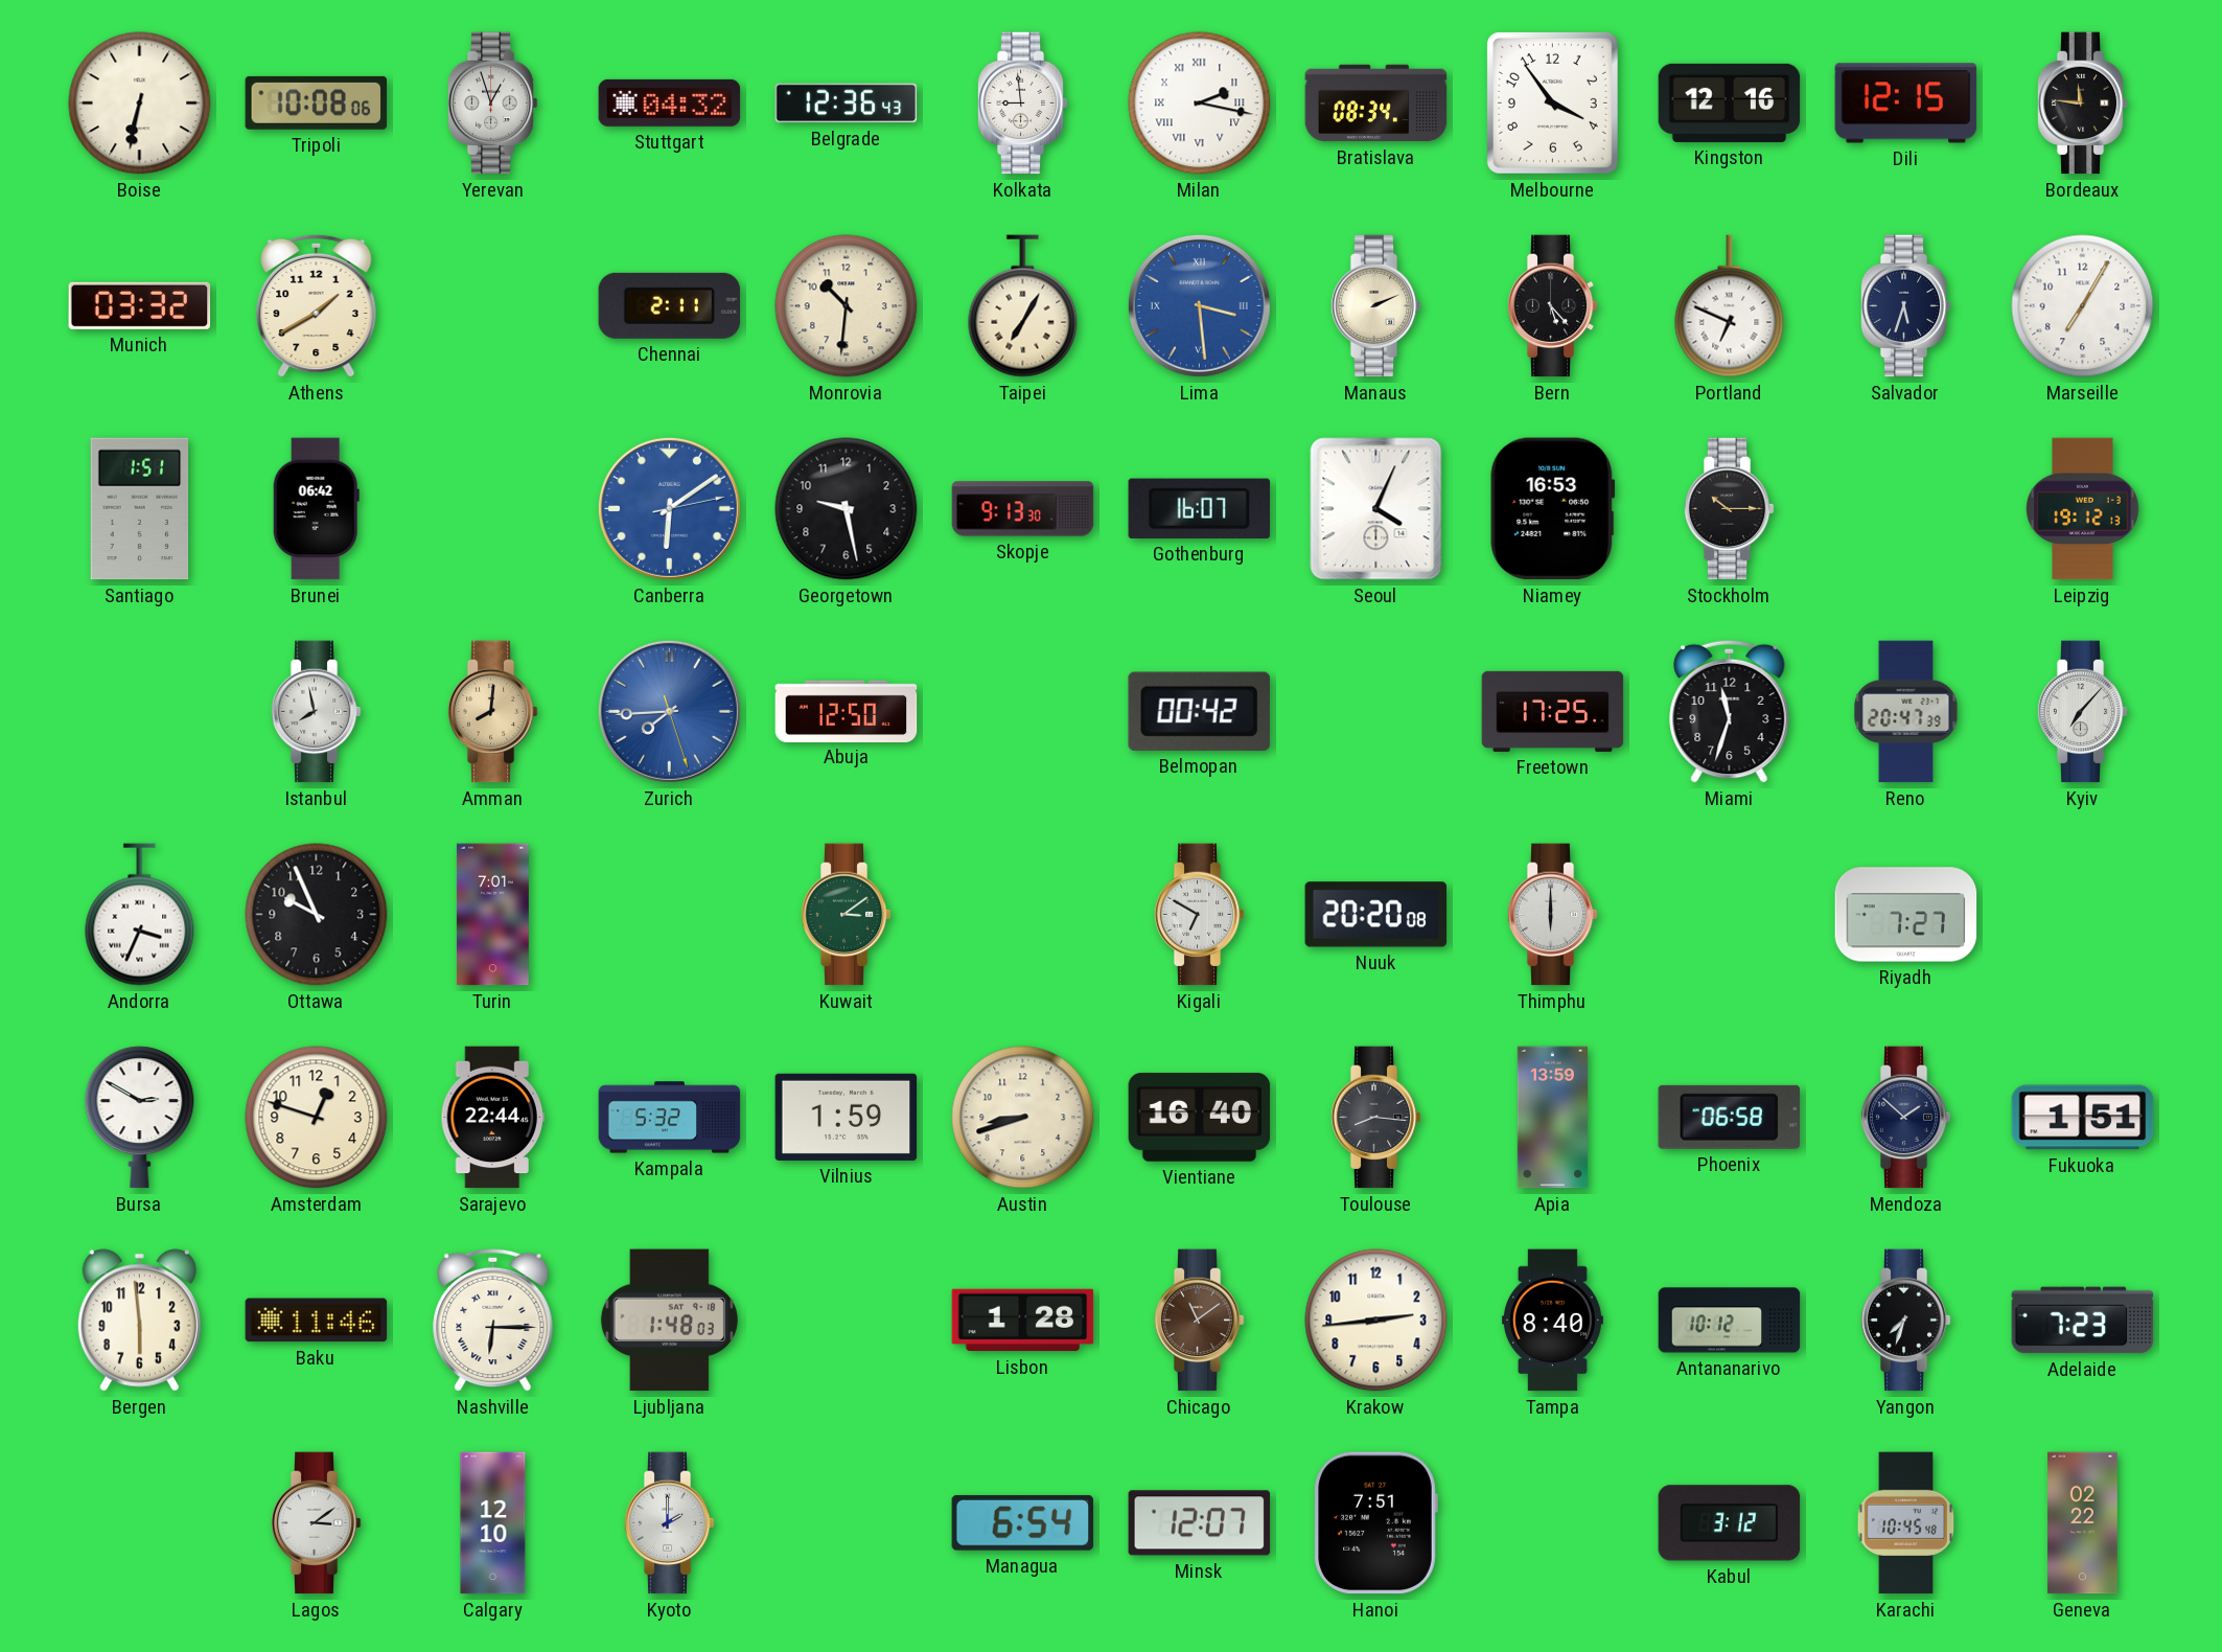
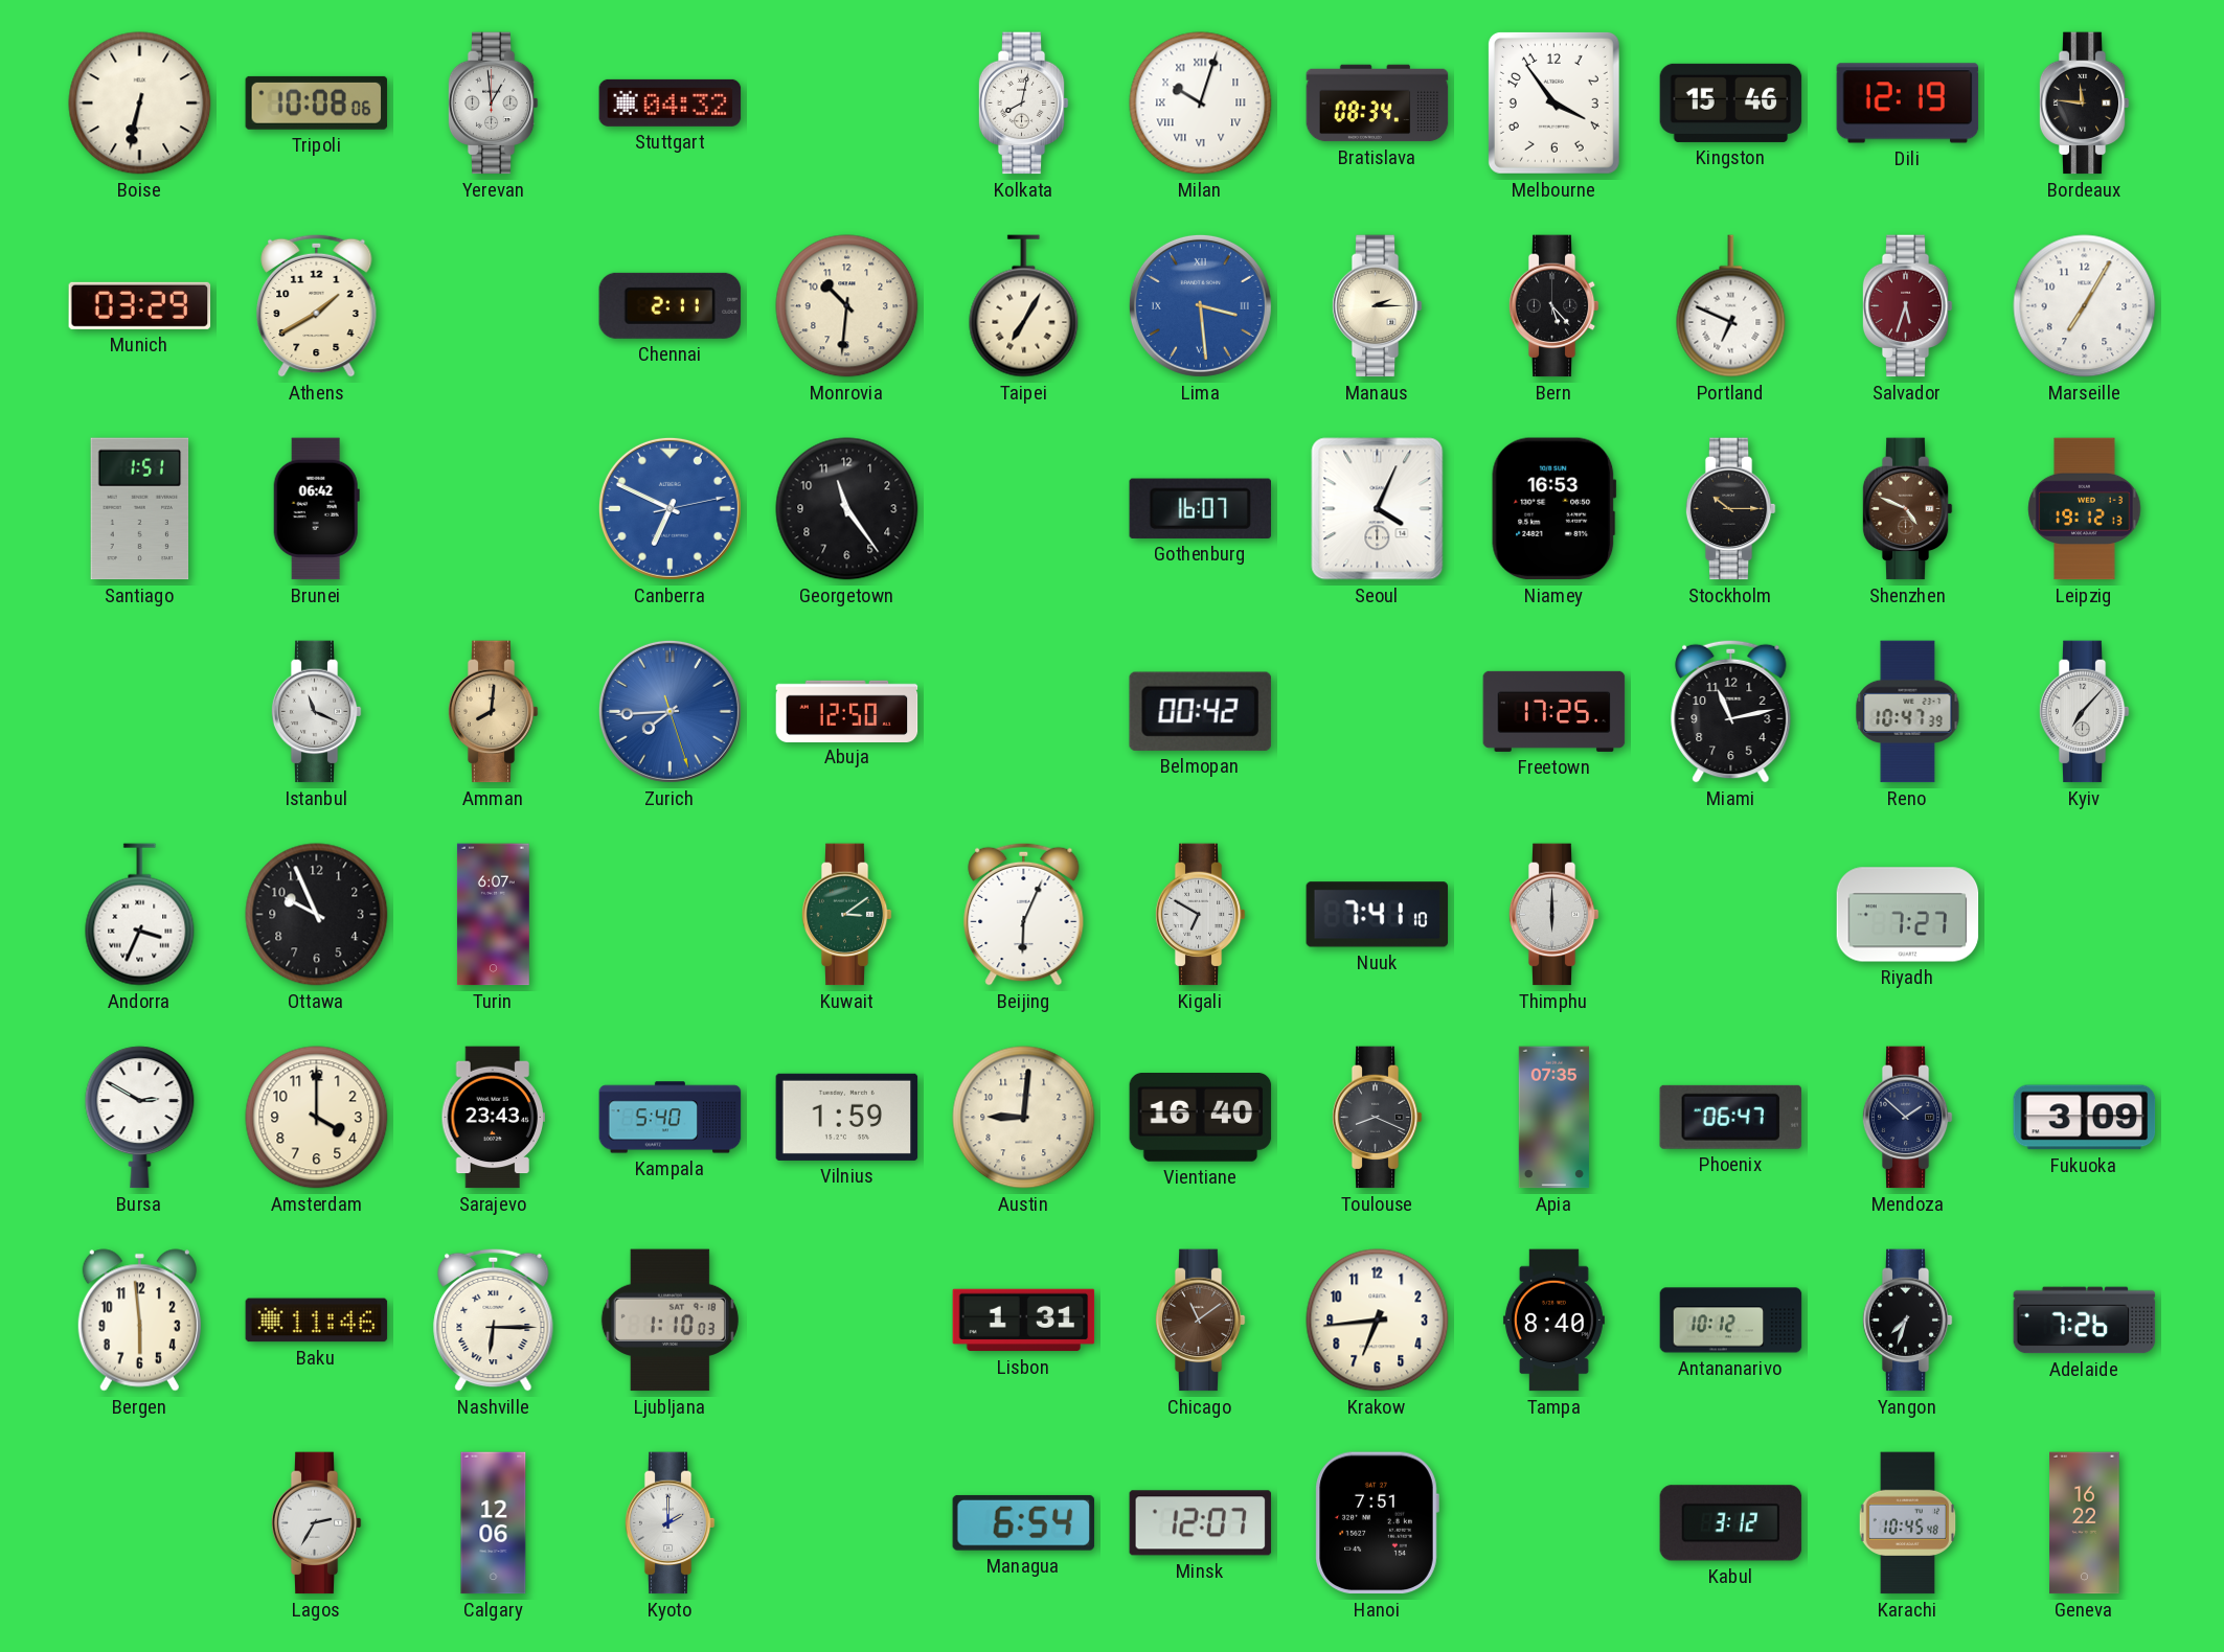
Yerevan: 12:57 -> 12:59
Belgrade: 12:36 -> none
Kolkata: 8:59 -> 8:02
Milan: 2:17 -> 10:03
Kingston: 12:16 -> 15:46
Dili: 12:15 -> 12:19
Munich: 03:32 -> 03:29
Manaus: 2:11 -> 2:15
Salvador dial: navy -> burgundy
Canberra: 6:09 -> 6:49
Georgetown: 9:28 -> 11:24
Skopje: 9:13 -> none
Shenzhen: none -> 4:49
Istanbul: 7:58 -> 11:19
Miami: 11:33 -> 11:13
Reno: 20:47 -> 10:47
Turin: 7:01 -> 6:07
Beijing: none -> 6:04
Nuuk: 20:20 -> 7:41
Amsterdam: 12:48 -> 4:00
Sarajevo: 22:44 -> 23:43
Kampala: 5:32 -> 5:40
Austin: 8:42 -> 9:01
Toulouse: 8:16 -> 8:19
Apia: 13:59 -> 07:35
Phoenix: 06:58 -> 06:47
Fukuoka: 1:51 -> 3:09
Ljubljana: 1:48 -> 1:10
Lisbon: 1:28 -> 1:31
Krakow: 2:44 -> 6:44
Adelaide: 7:23 -> 7:26
Lagos: 3:09 -> 2:35
Calgary: 12:10 -> 12:06
Geneva: 02:22 -> 16:22
